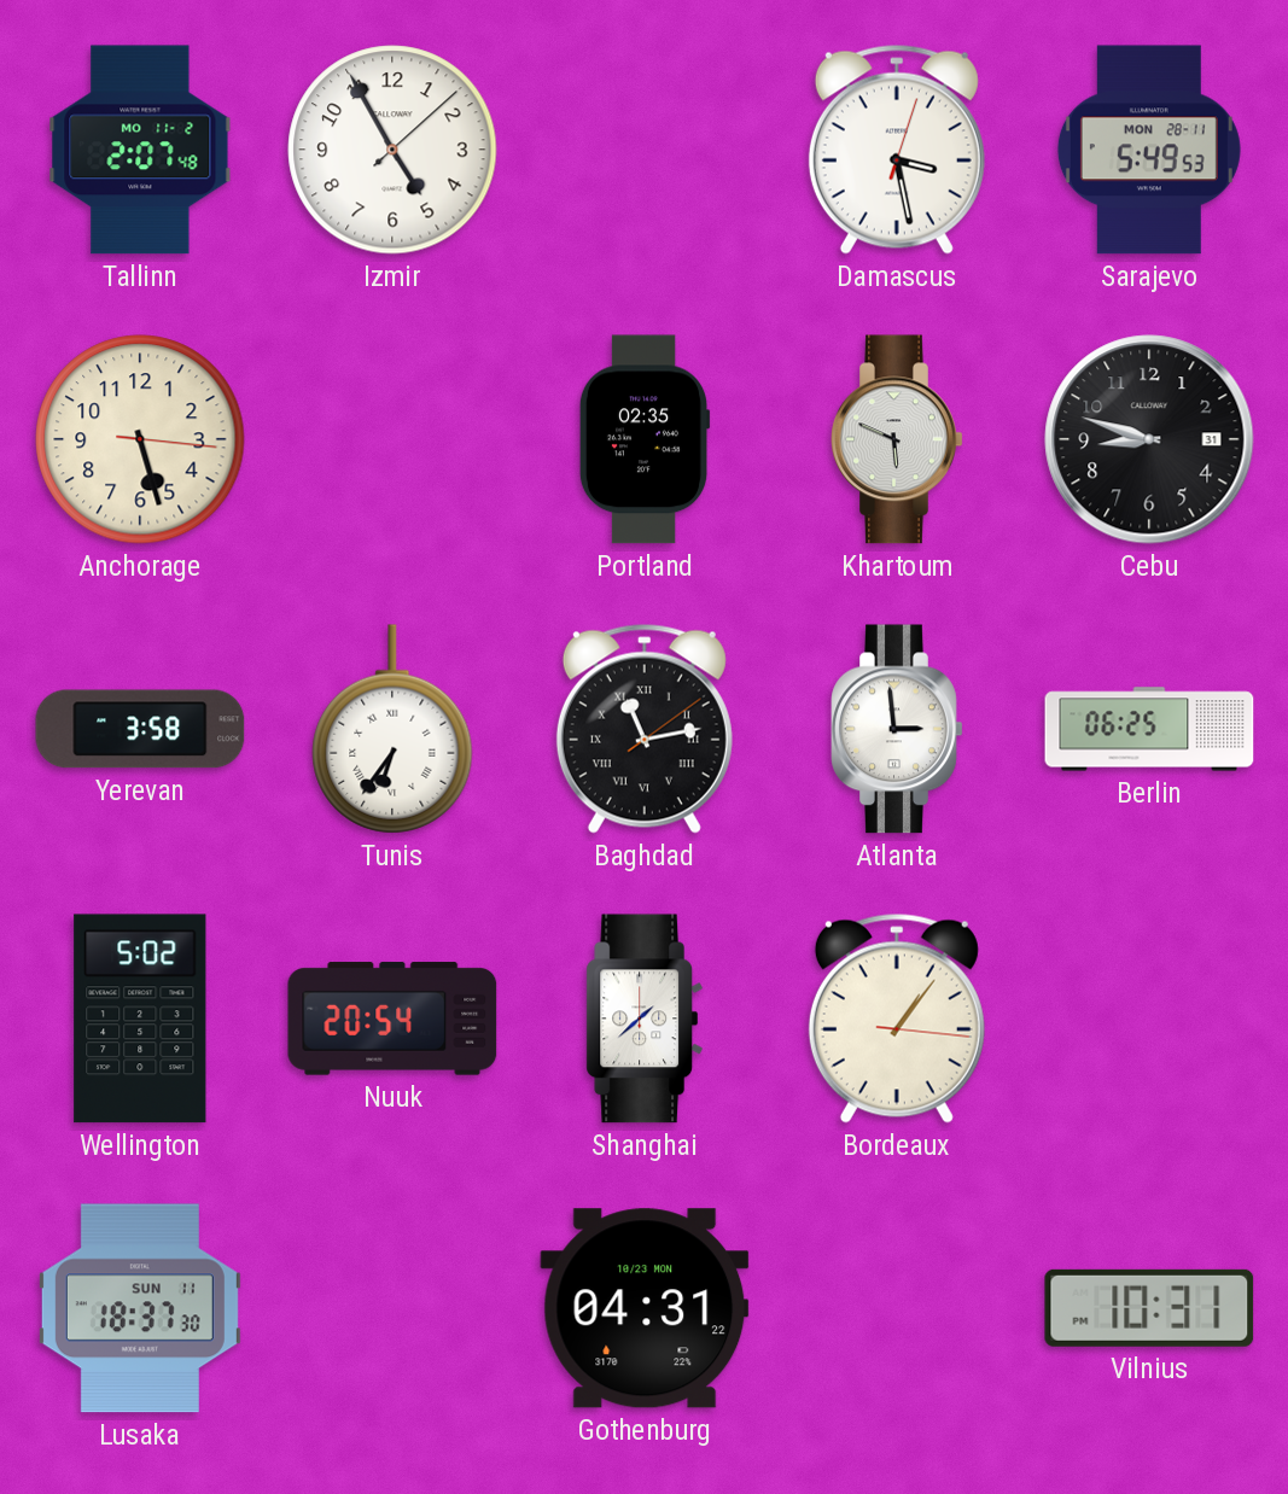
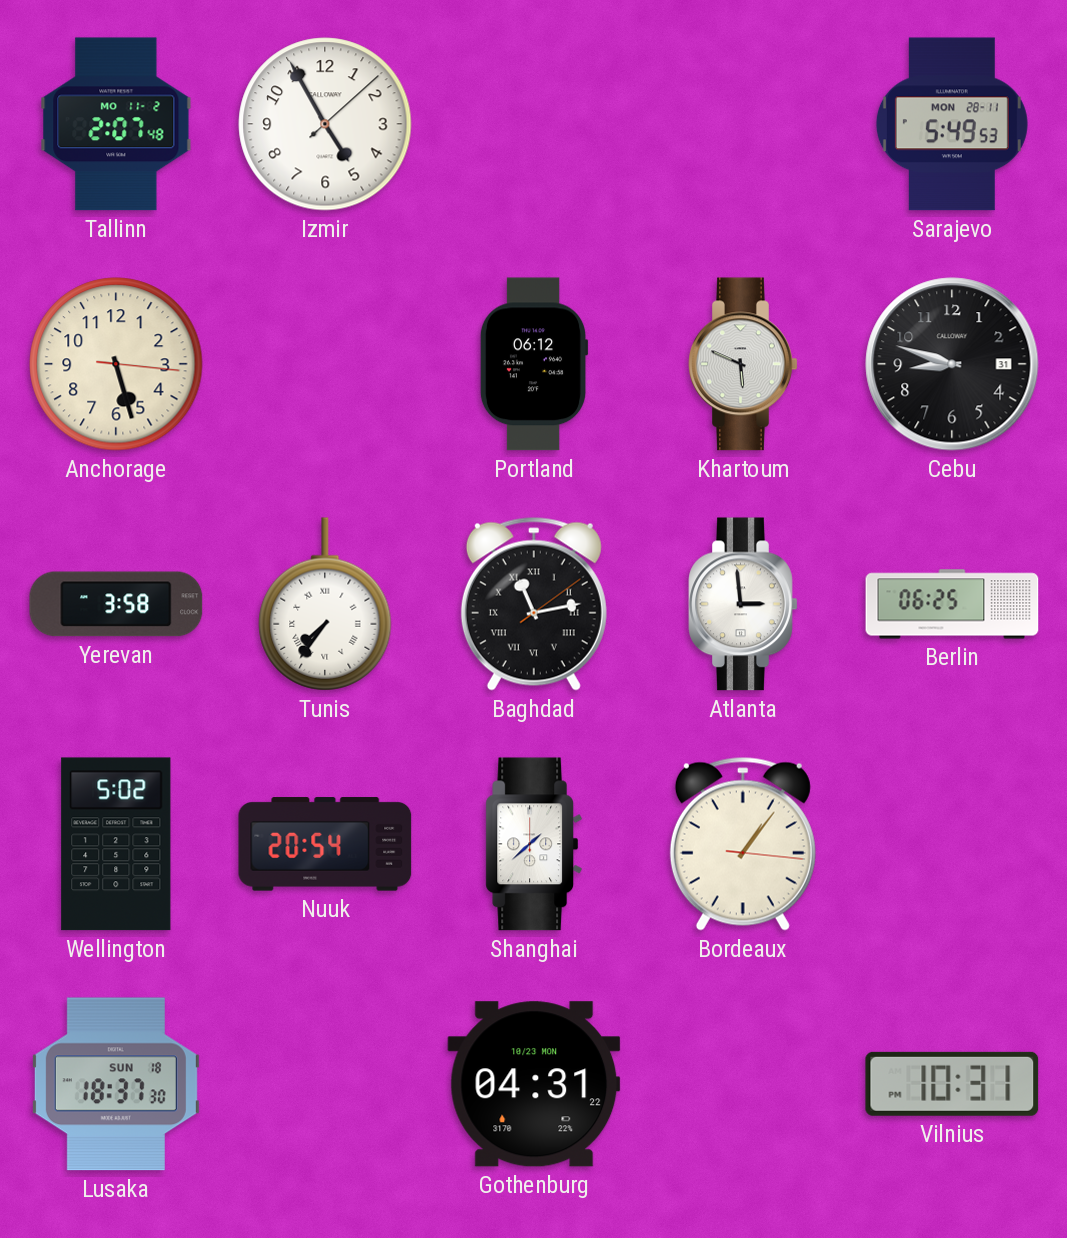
Damascus: 3:28 -> none
Portland: 02:35 -> 06:12
Tunis: 6:36 -> 7:36
Lusaka date: SUN 11 -> SUN 18
